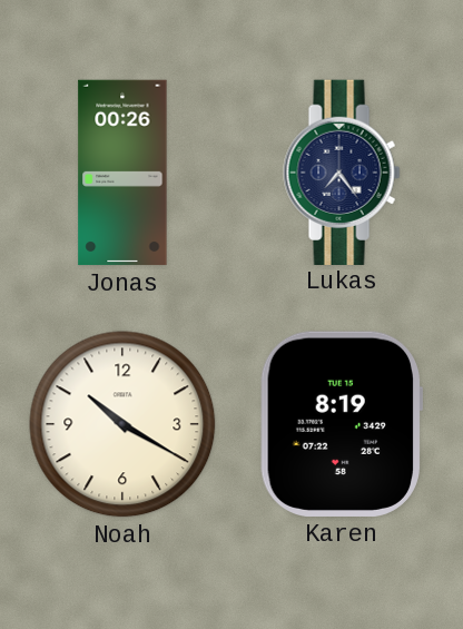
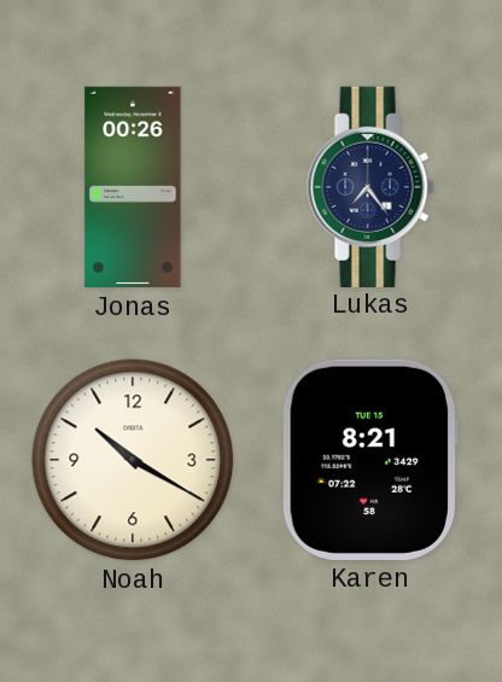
Karen: 8:19 -> 8:21
